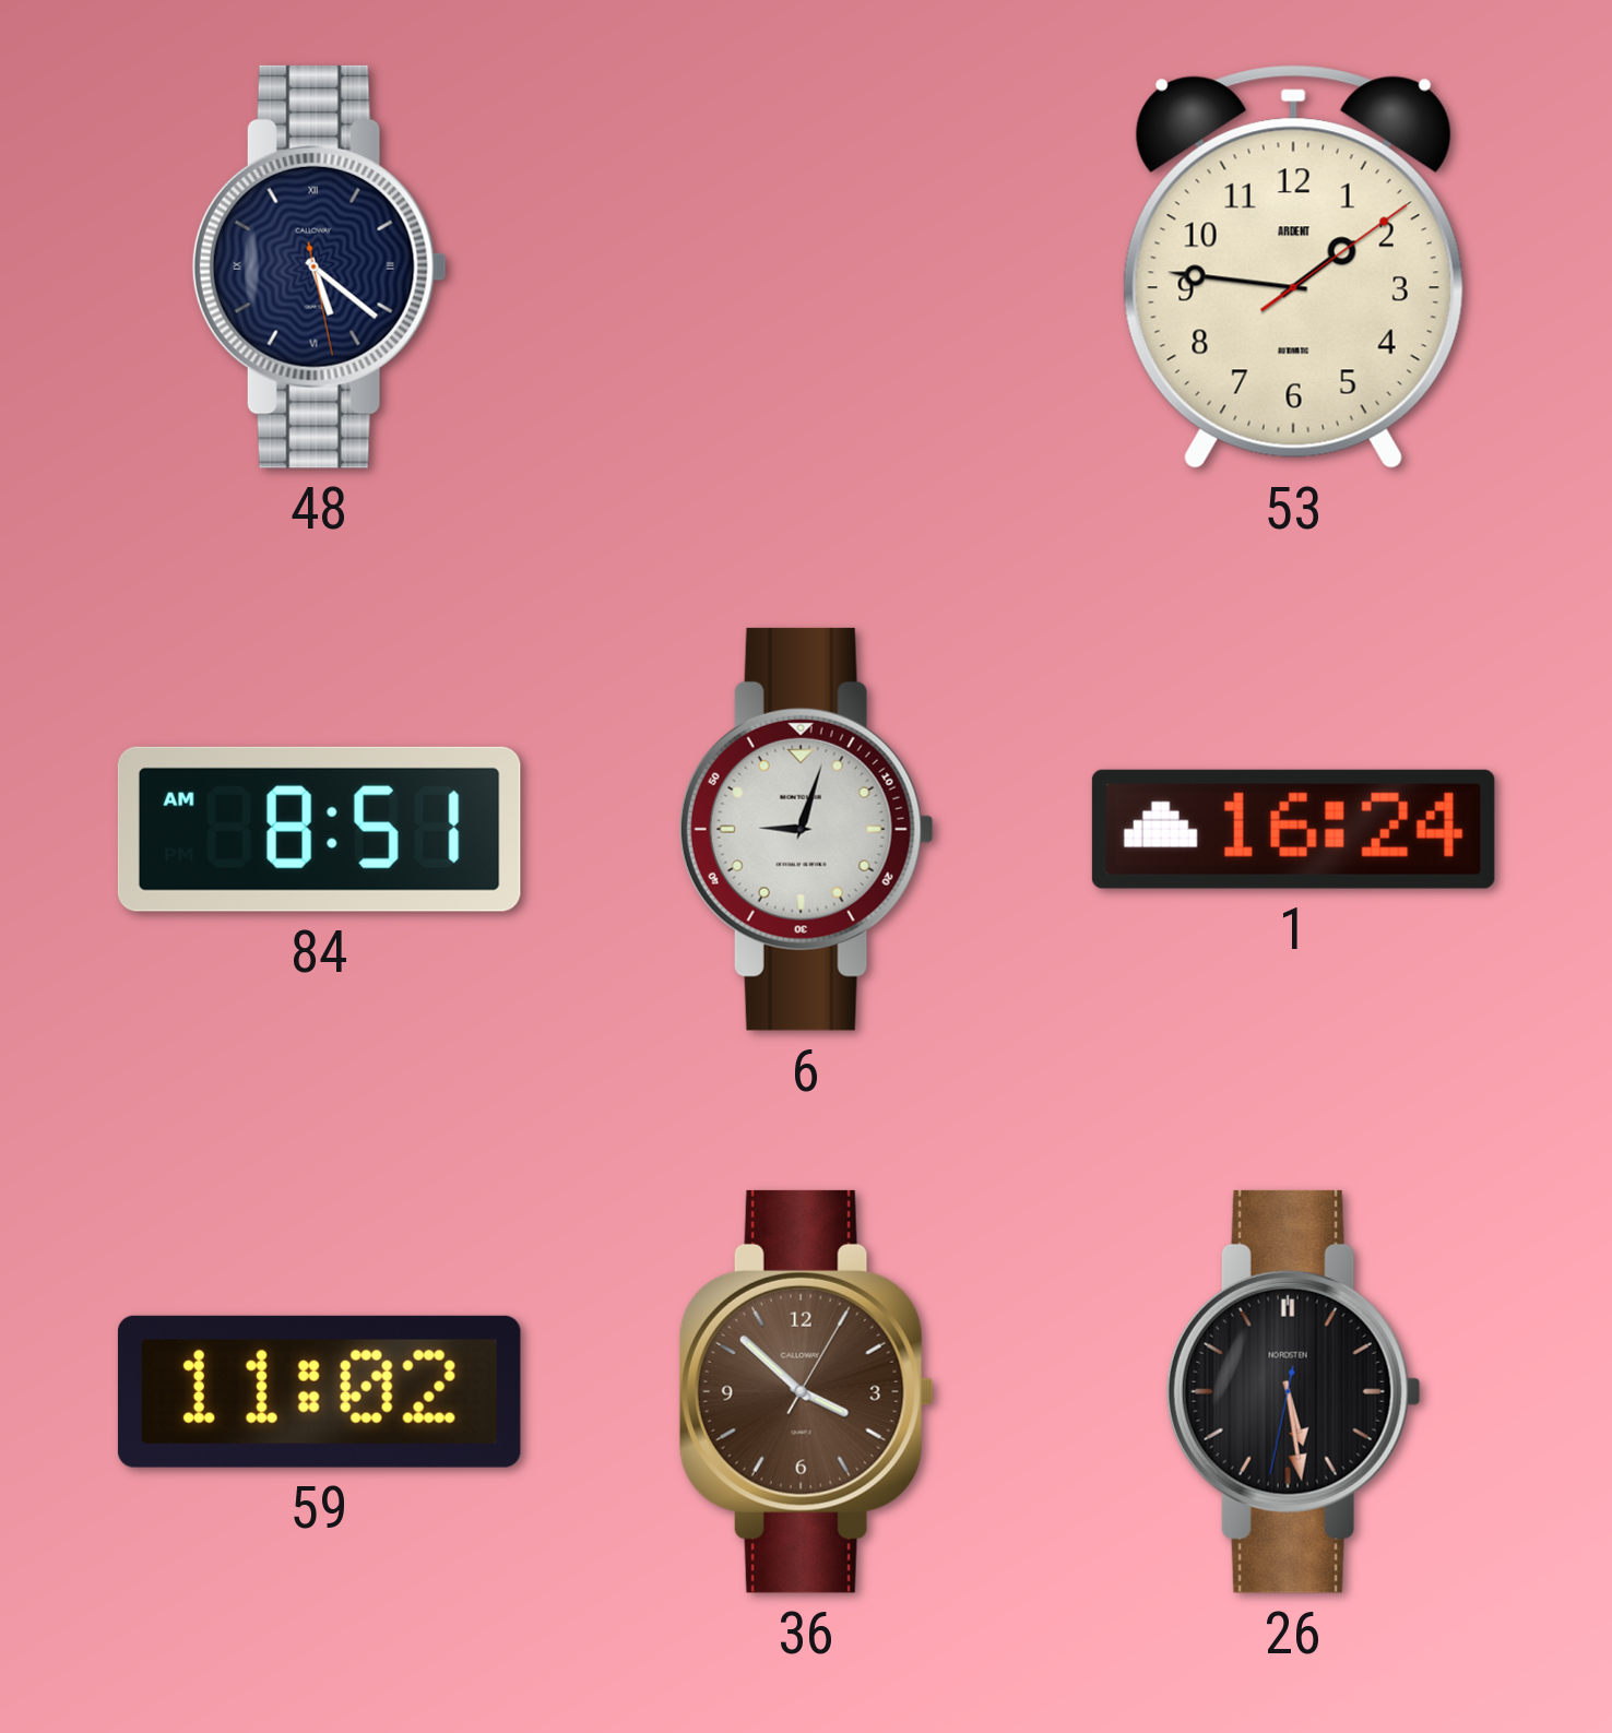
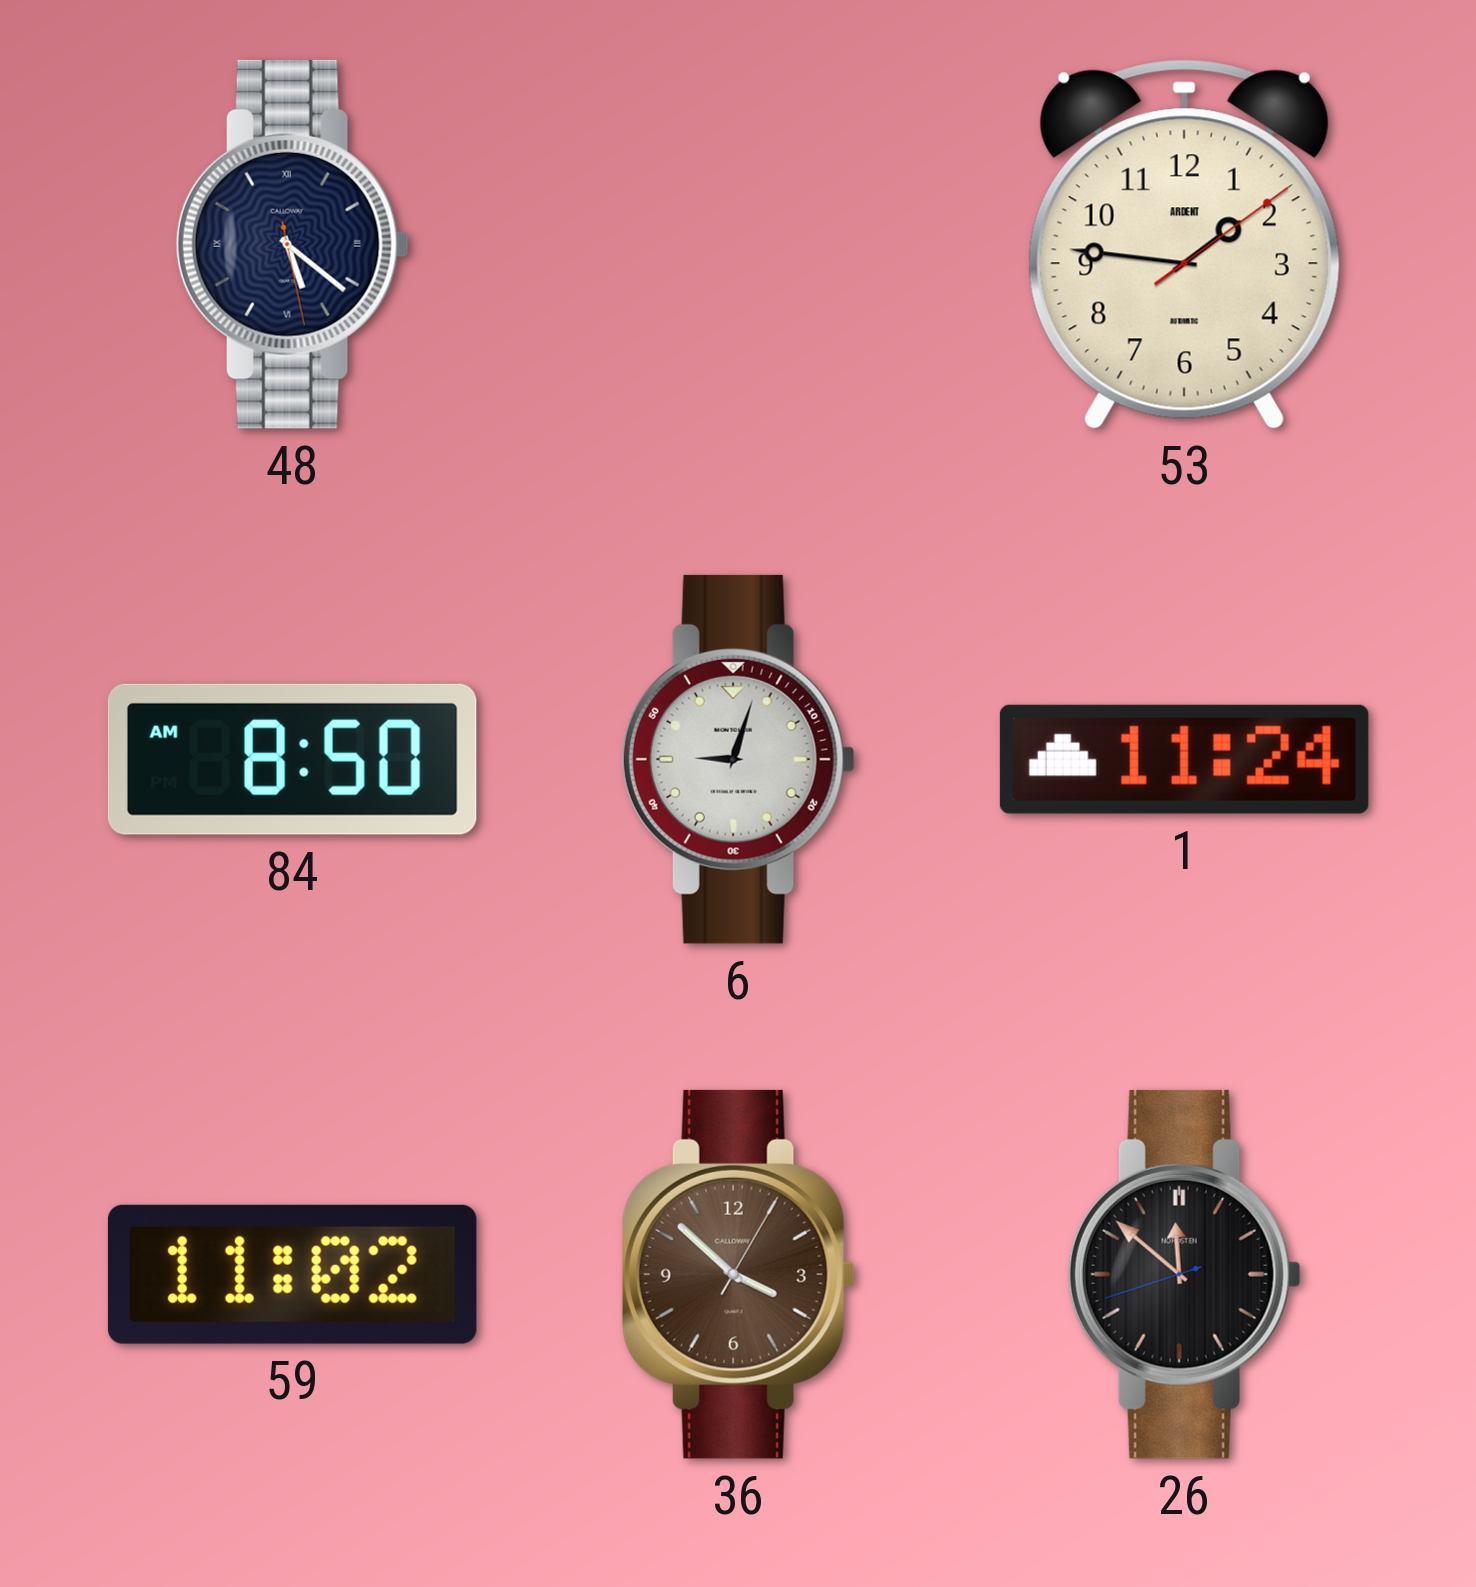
84: 8:51 -> 8:50
1: 16:24 -> 11:24
26: 5:28 -> 11:51
